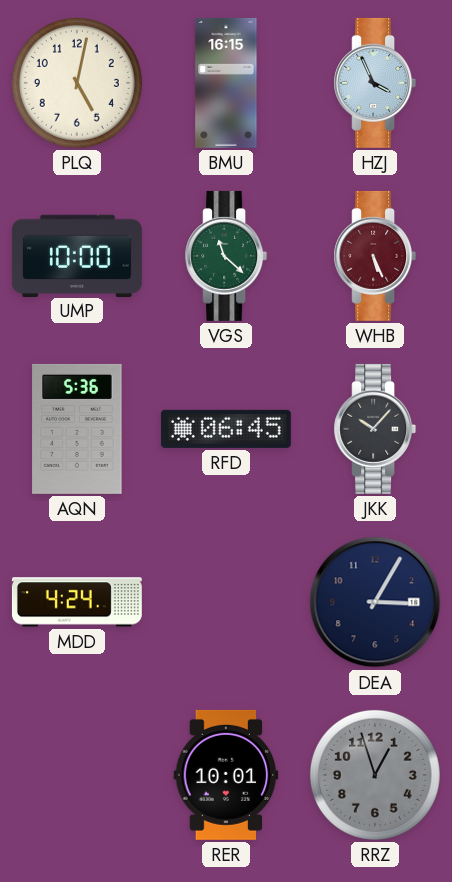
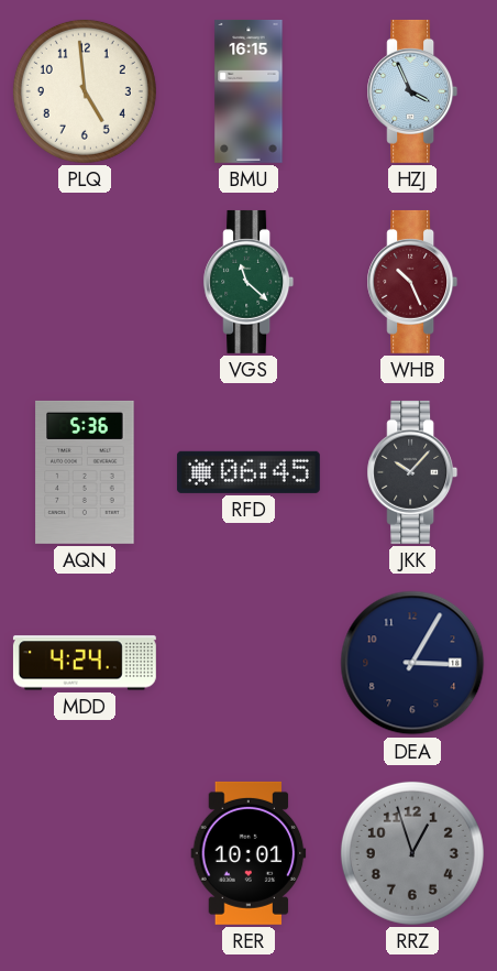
PLQ: 5:02 -> 4:59
UMP: 10:00 -> none
WHB: 5:26 -> 10:26
